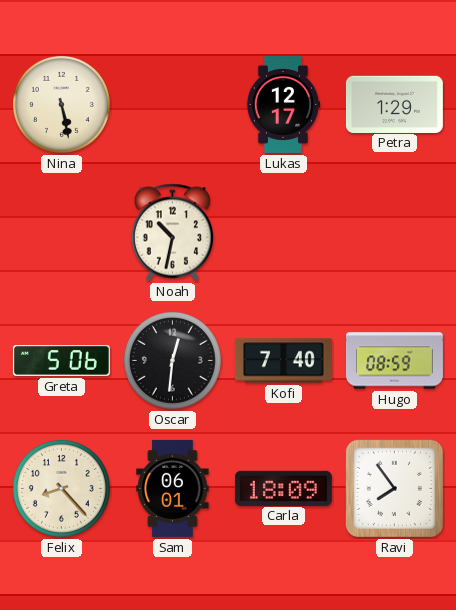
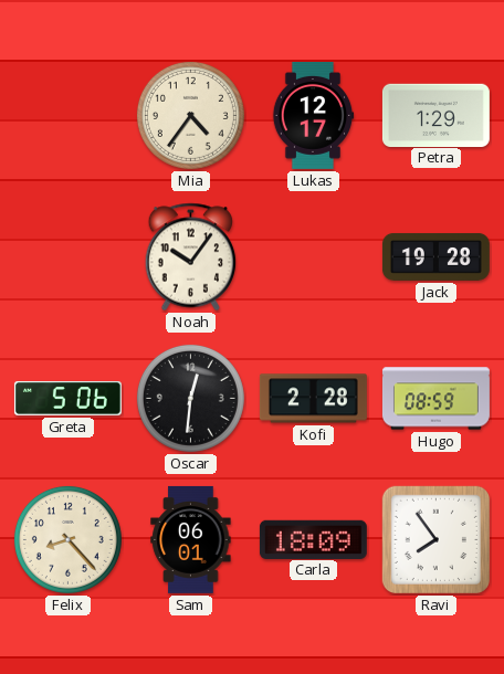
Nina: 5:28 -> none
Mia: none -> 4:36
Noah: 10:32 -> 10:06
Jack: none -> 19:28
Kofi: 7:40 -> 2:28
